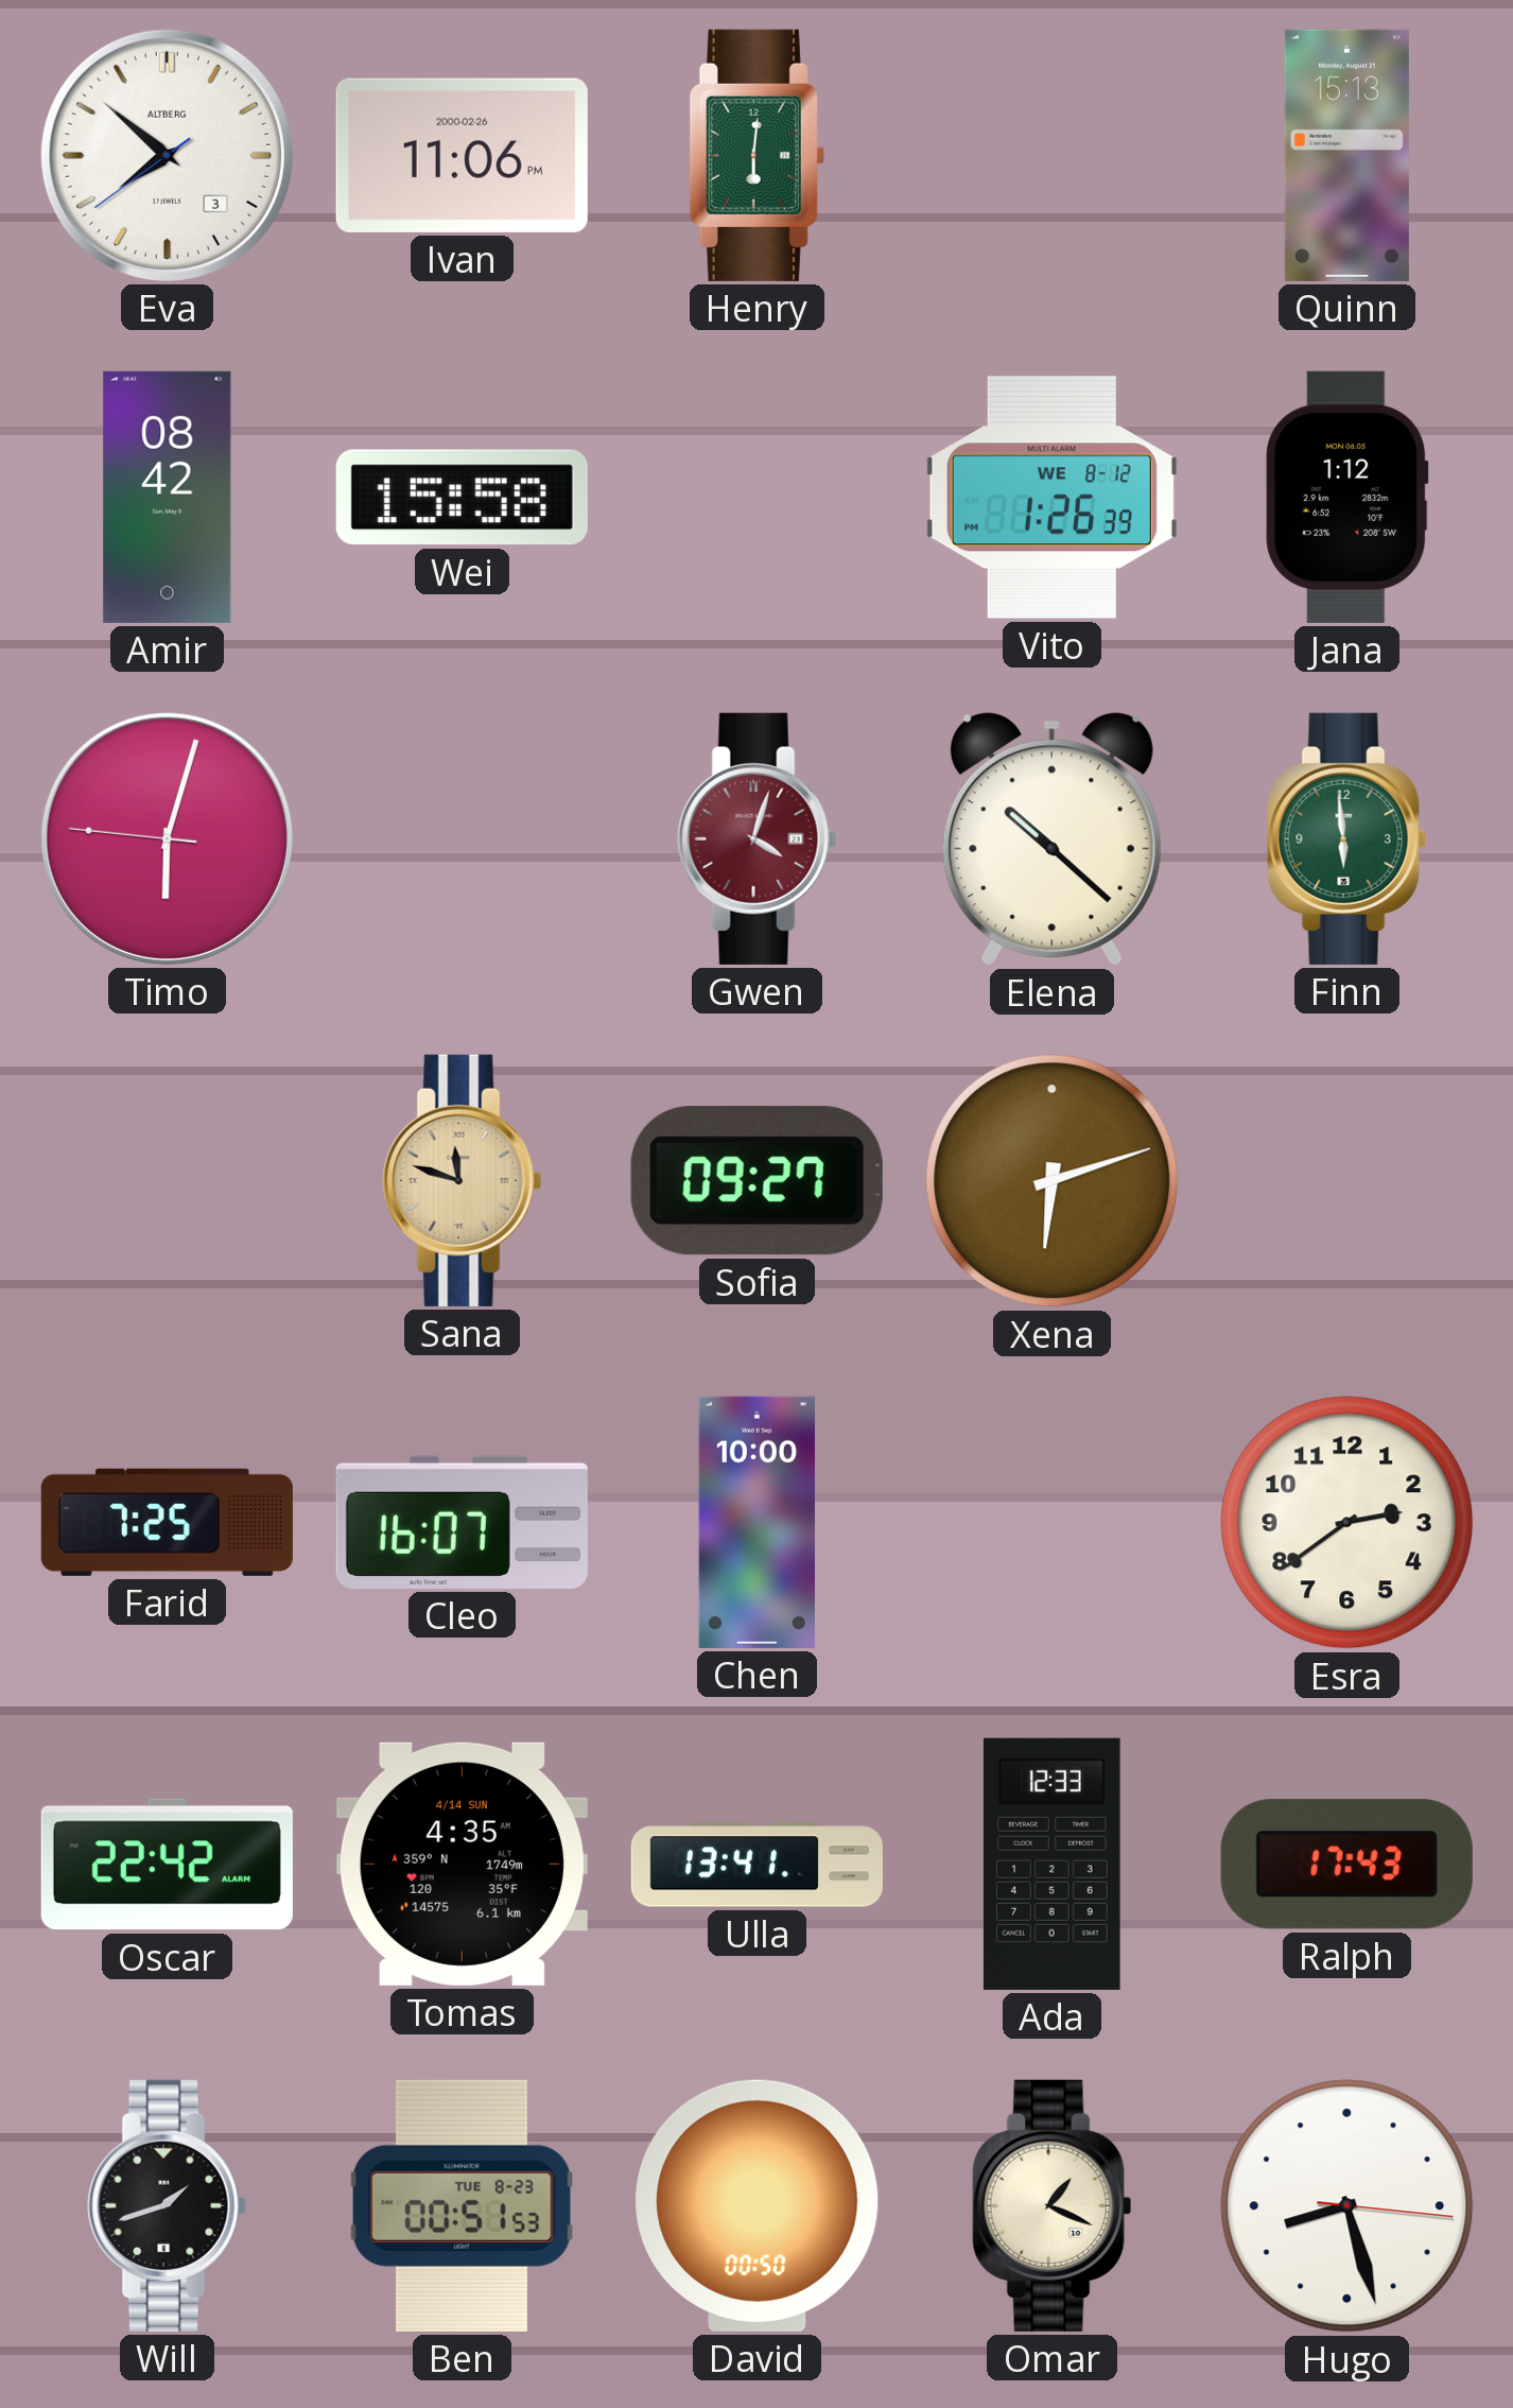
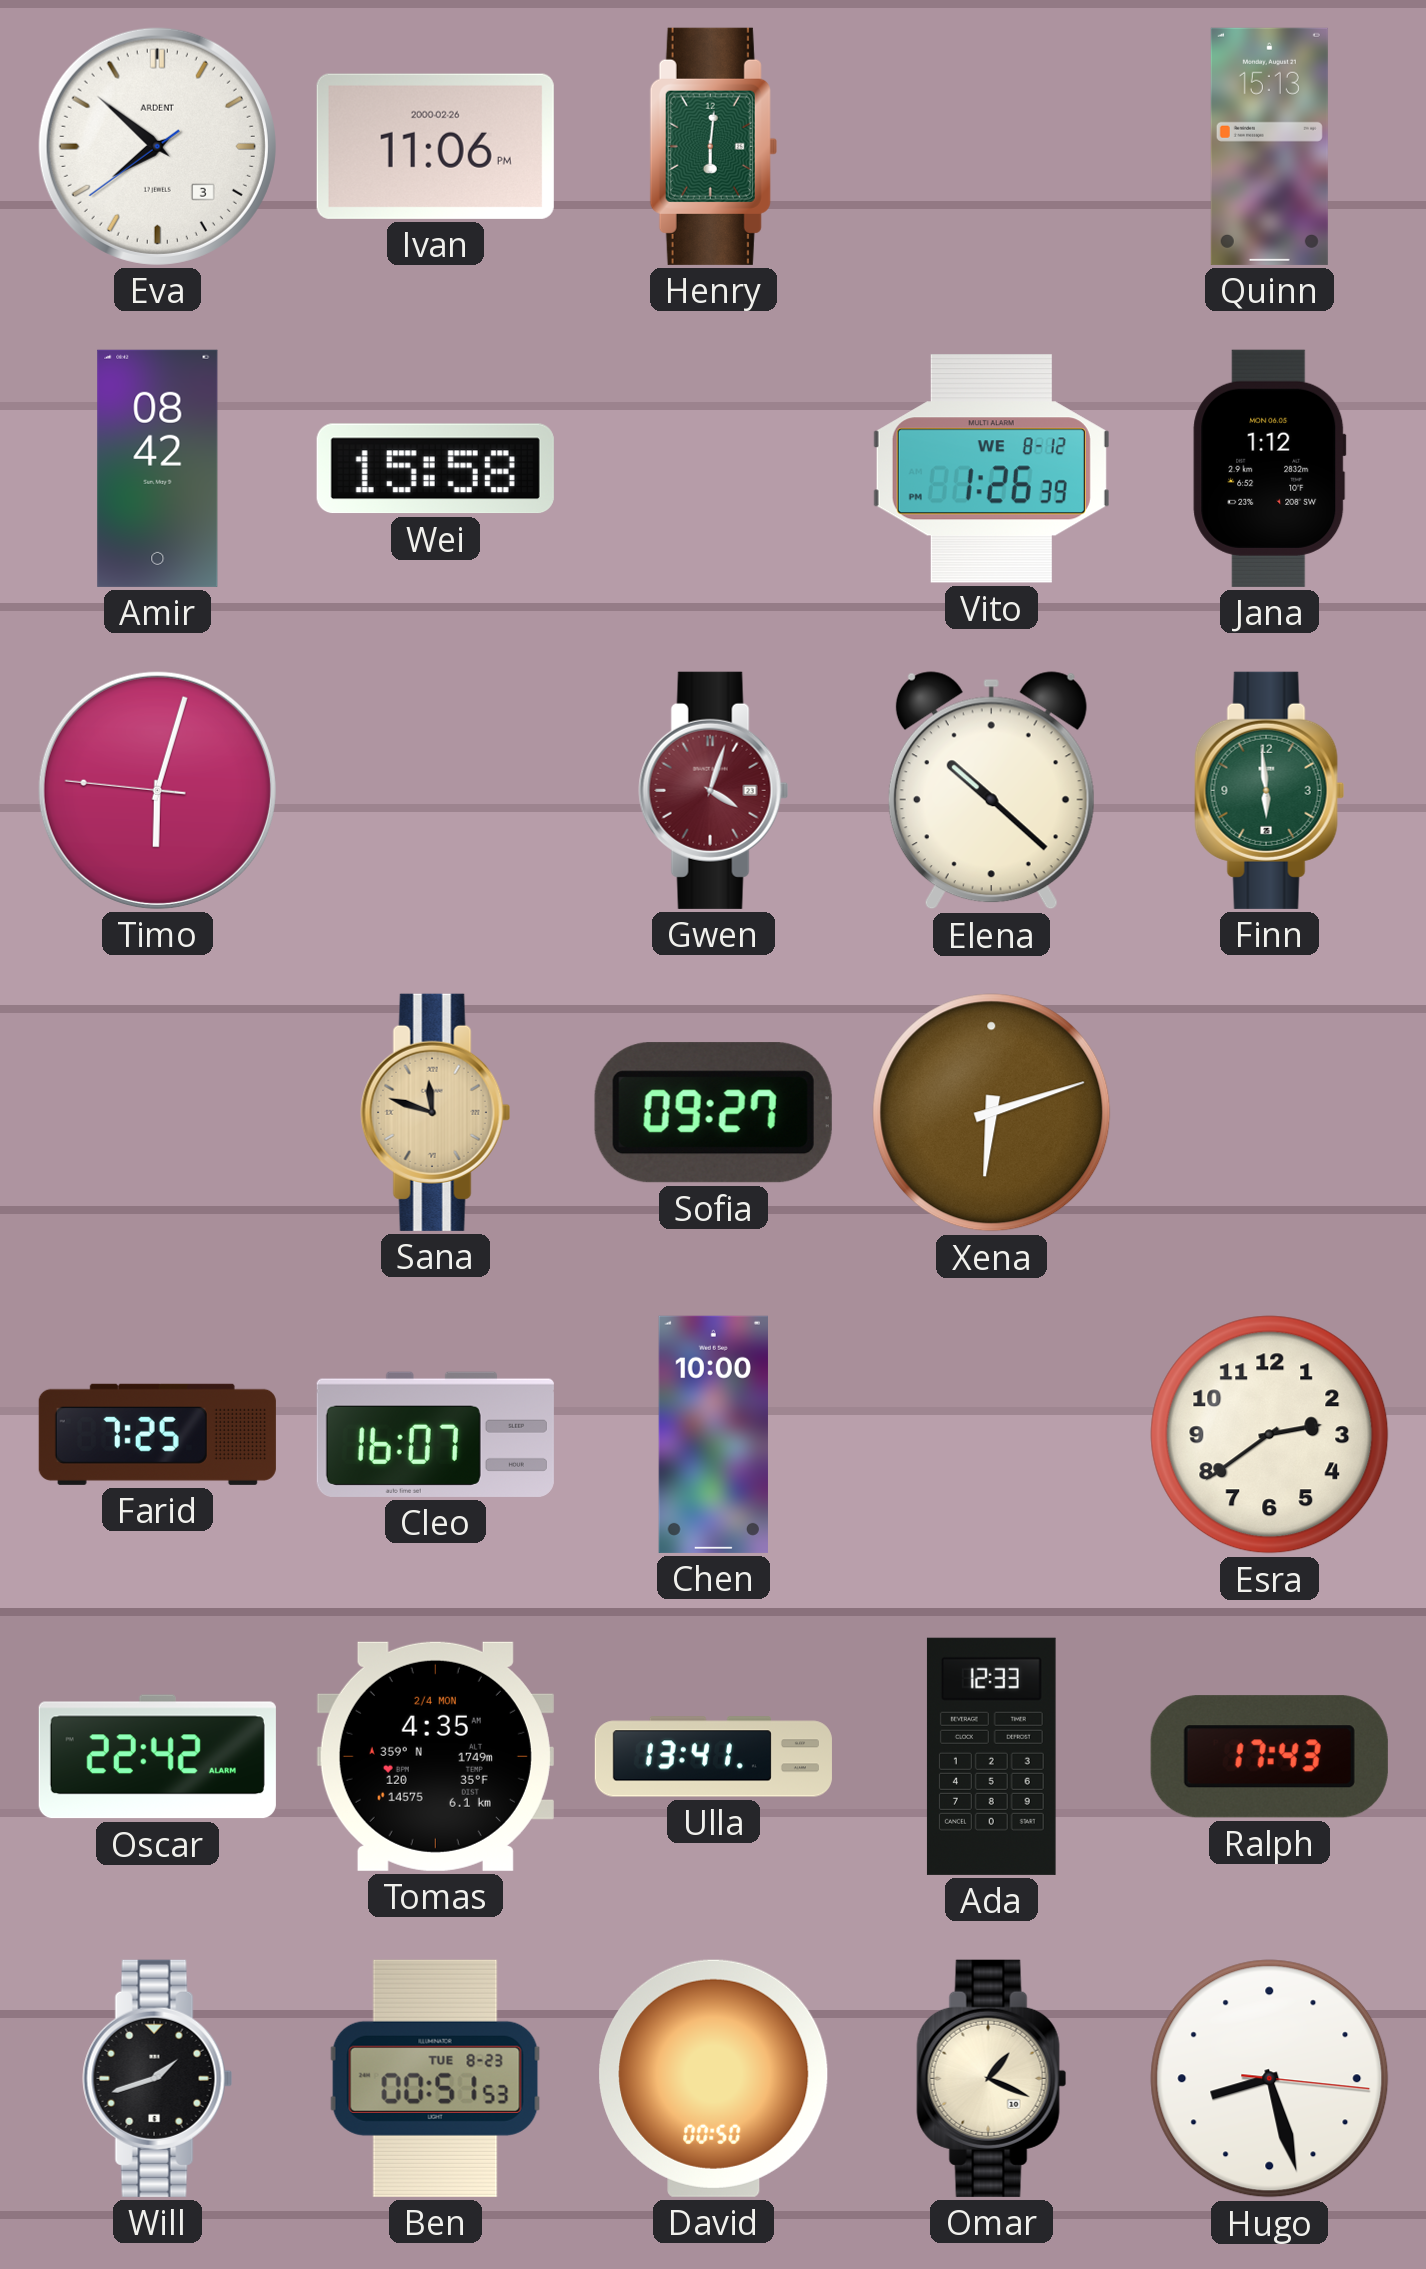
Eva brand: ALTBERG -> ARDENT
Tomas date: 4/14 SUN -> 2/4 MON
